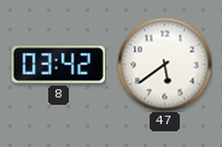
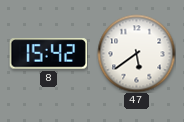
8: 03:42 -> 15:42
